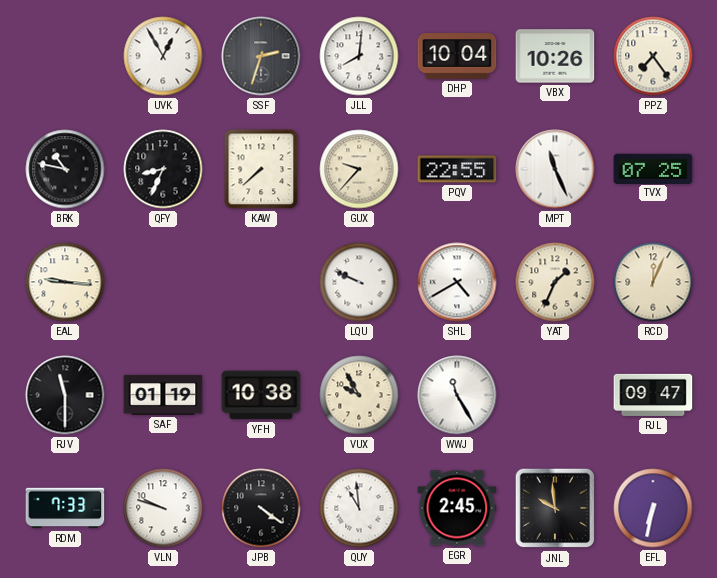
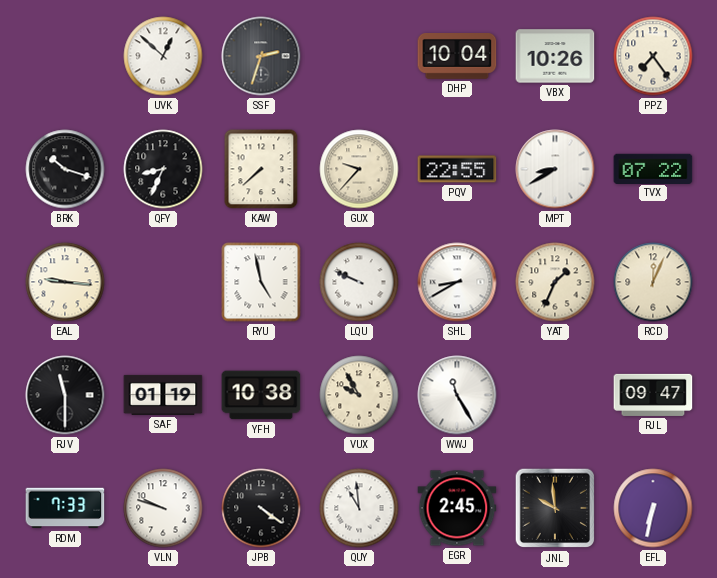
UVK: 12:55 -> 12:52
JLL: 8:01 -> none
BRK: 10:47 -> 10:18
MPT: 11:26 -> 8:40
TVX: 07:25 -> 07:22
RYU: none -> 4:58
SHL: 4:40 -> 8:40
